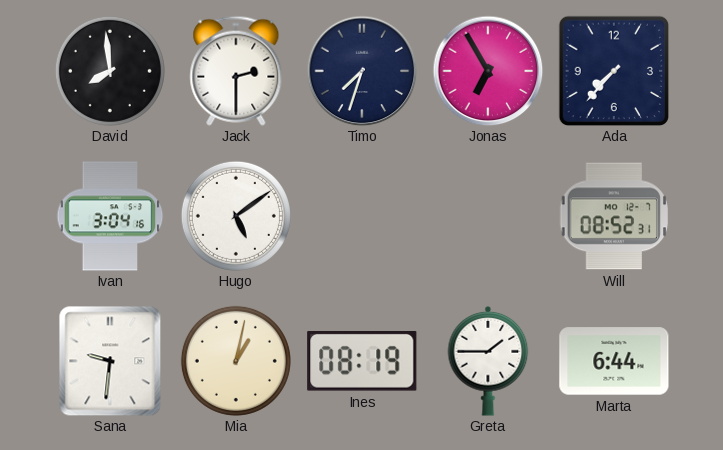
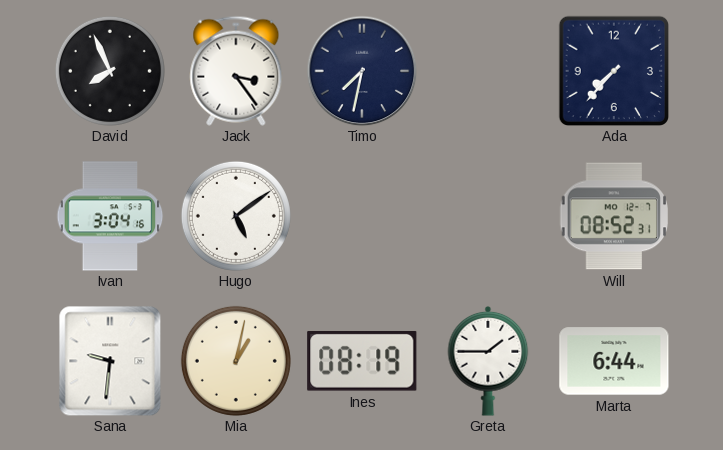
David: 7:59 -> 7:56
Jack: 2:30 -> 3:24
Timo: 7:33 -> 7:32
Jonas: 6:55 -> none
